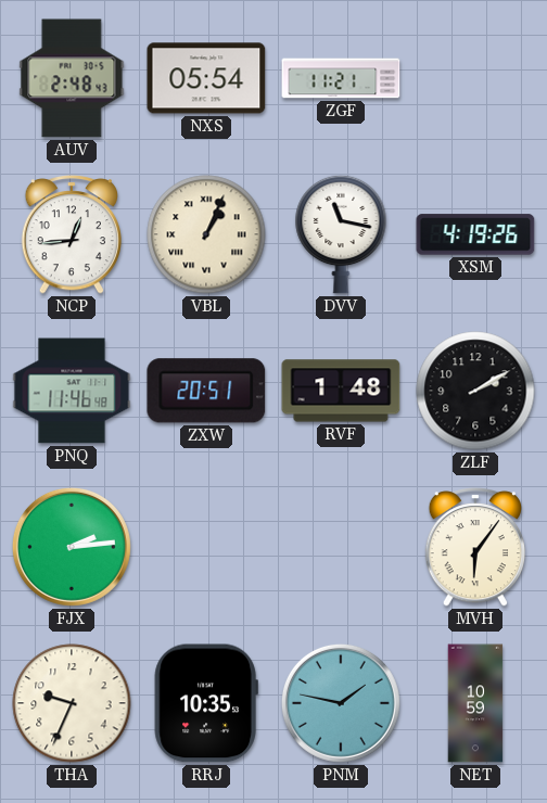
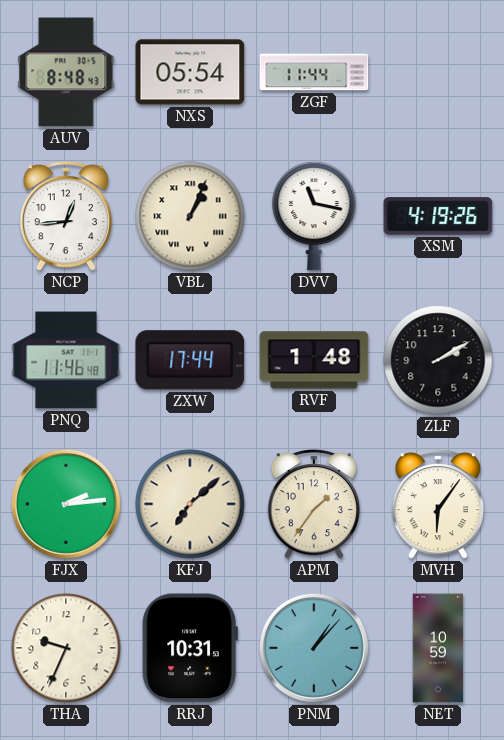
AUV: 2:48 -> 8:48
ZGF: 11:21 -> 11:44
ZXW: 20:51 -> 17:44
KFJ: none -> 7:08
APM: none -> 1:36
RRJ: 10:35 -> 10:31
PNM: 1:47 -> 1:07
